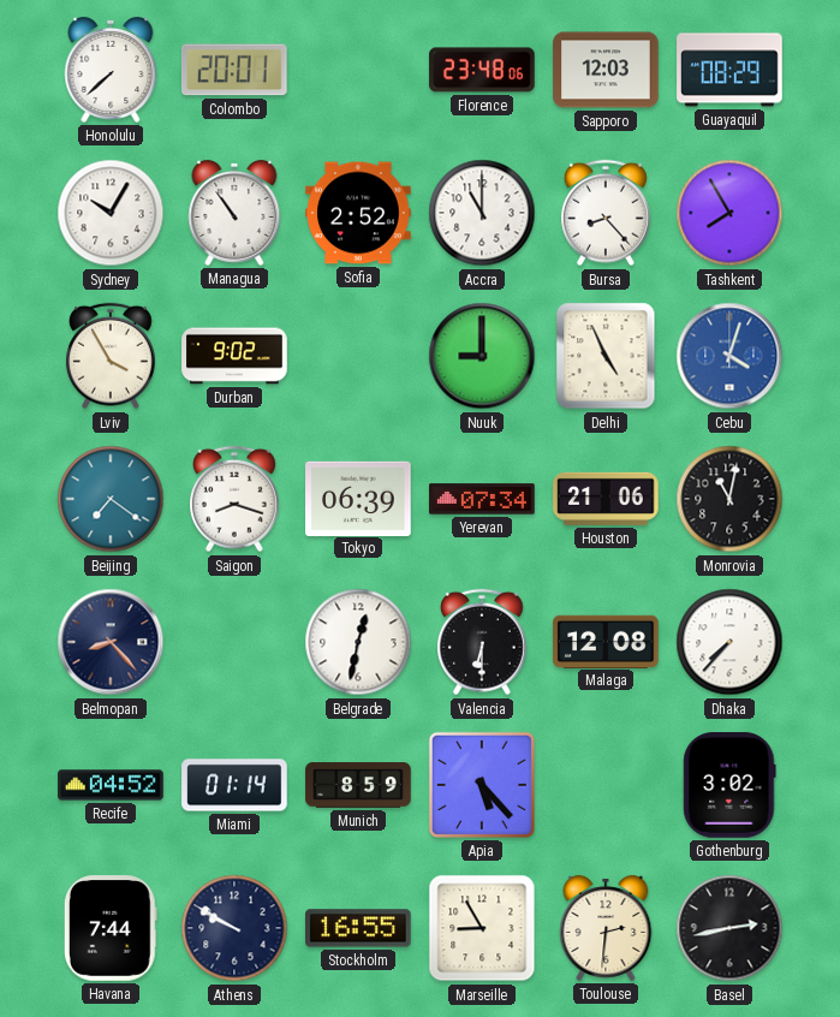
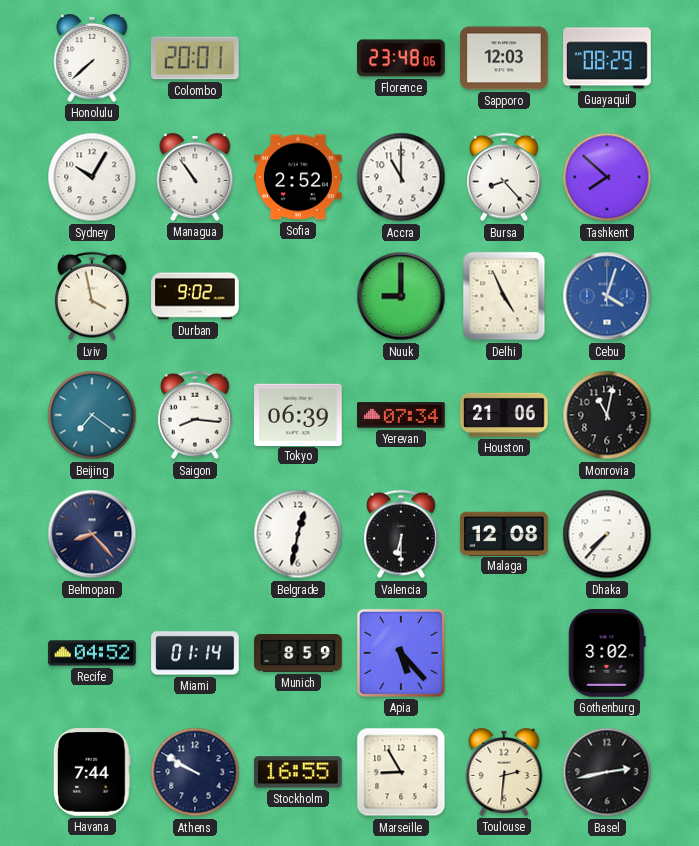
Tashkent: 7:55 -> 7:52
Lviv: 3:55 -> 3:58
Saigon: 8:18 -> 8:16
